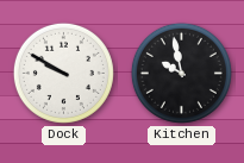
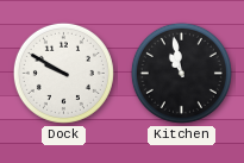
Kitchen: 9:58 -> 10:58
